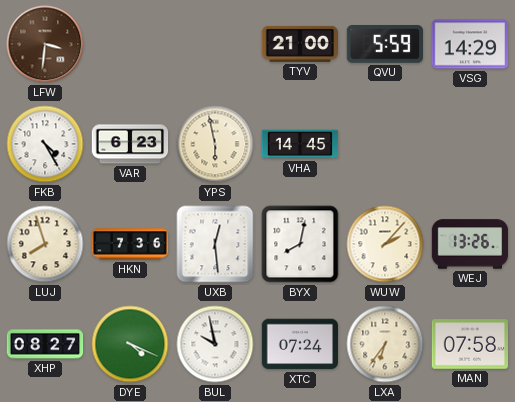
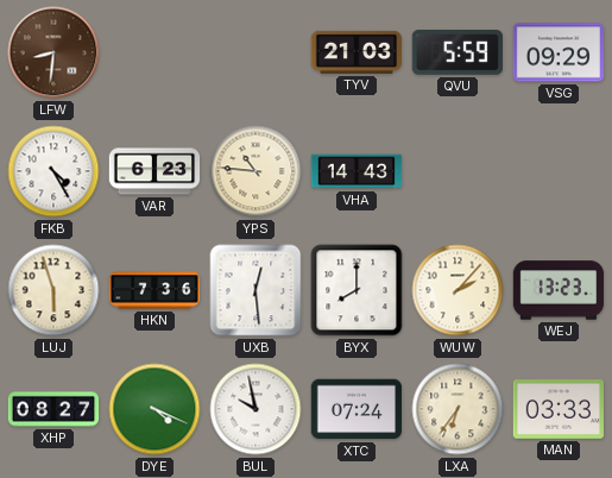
LFW: 3:31 -> 8:31
TYV: 21:00 -> 21:03
VSG: 14:29 -> 09:29
YPS: 5:58 -> 10:46
VHA: 14:45 -> 14:43
LUJ: 7:57 -> 5:57
BYX: 8:02 -> 8:00
WEJ: 13:26 -> 13:23
MAN: 07:58 -> 03:33
